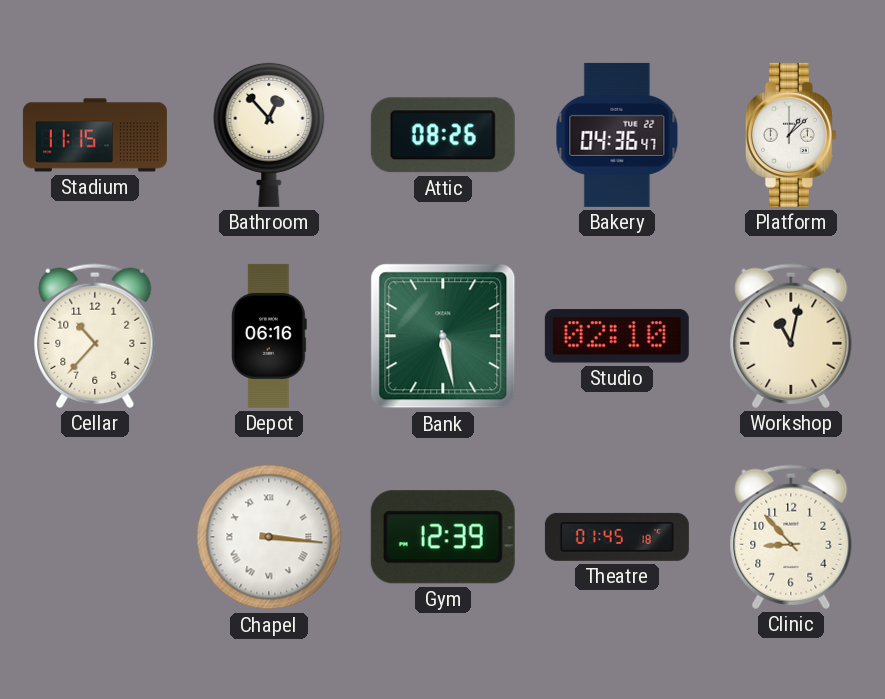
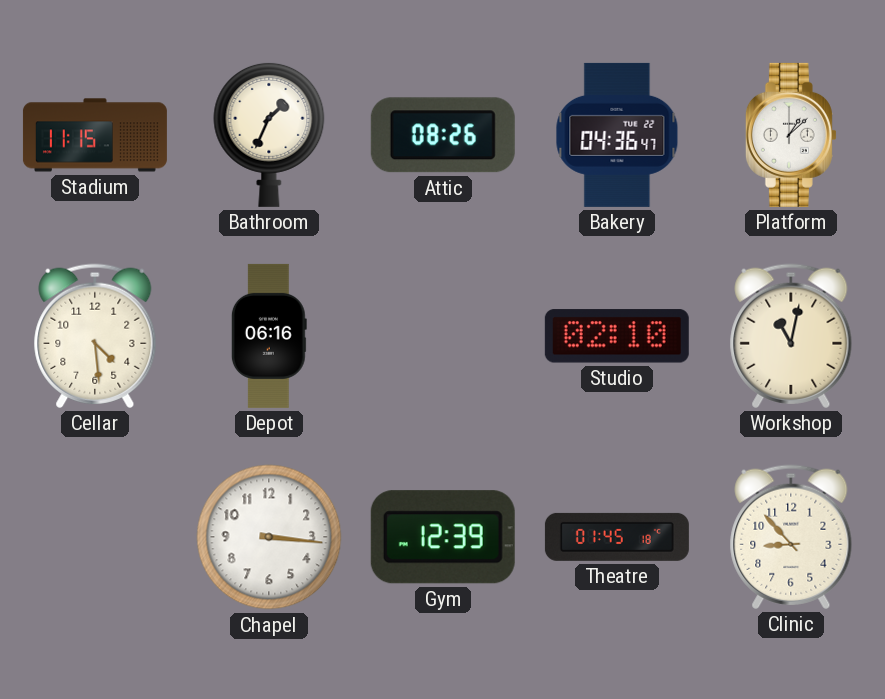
Bathroom: 12:53 -> 1:34
Cellar: 10:37 -> 4:29
Bank: 5:28 -> none
Chapel numerals: Roman -> Arabic
